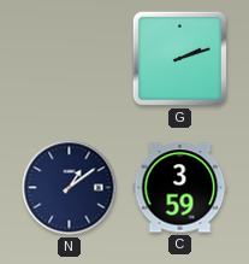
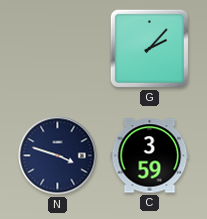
G: 2:12 -> 2:07
N: 1:09 -> 3:48
